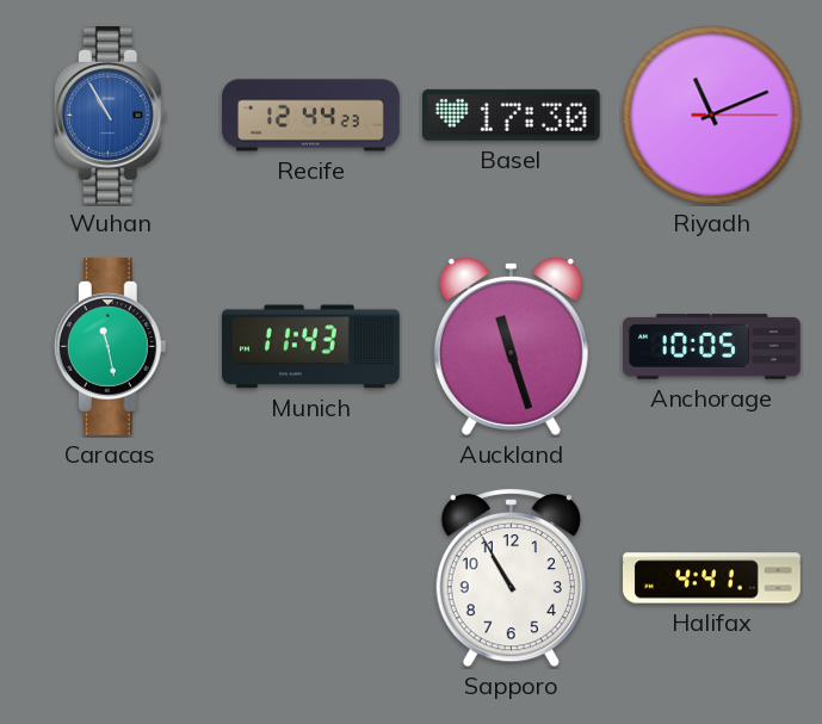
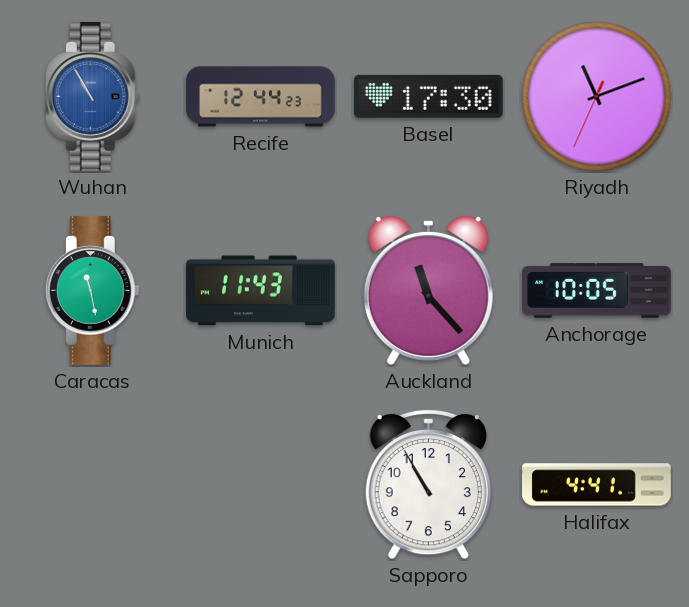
Riyadh: 11:11:15 -> 11:11:34
Auckland: 11:27 -> 11:23
